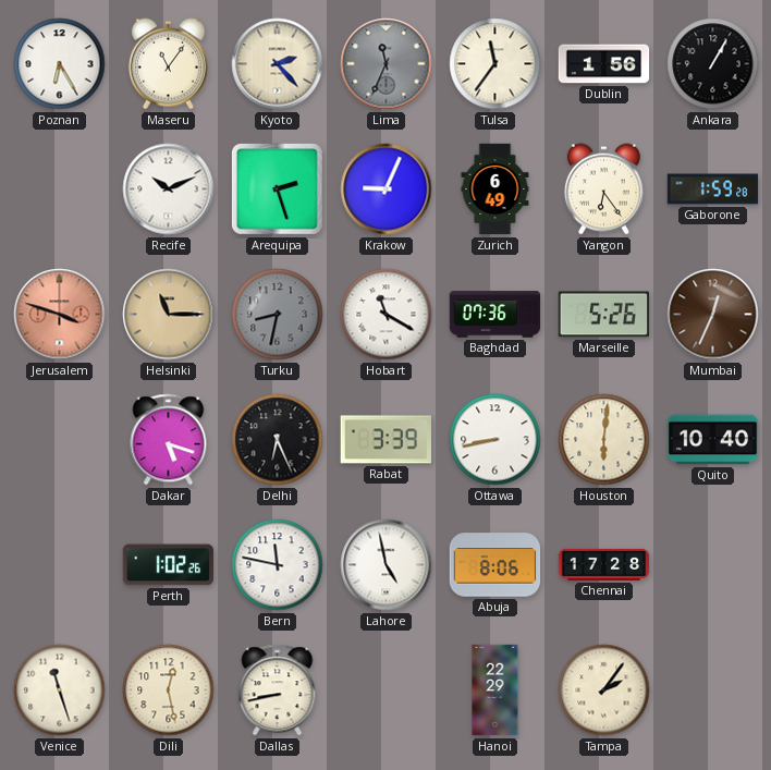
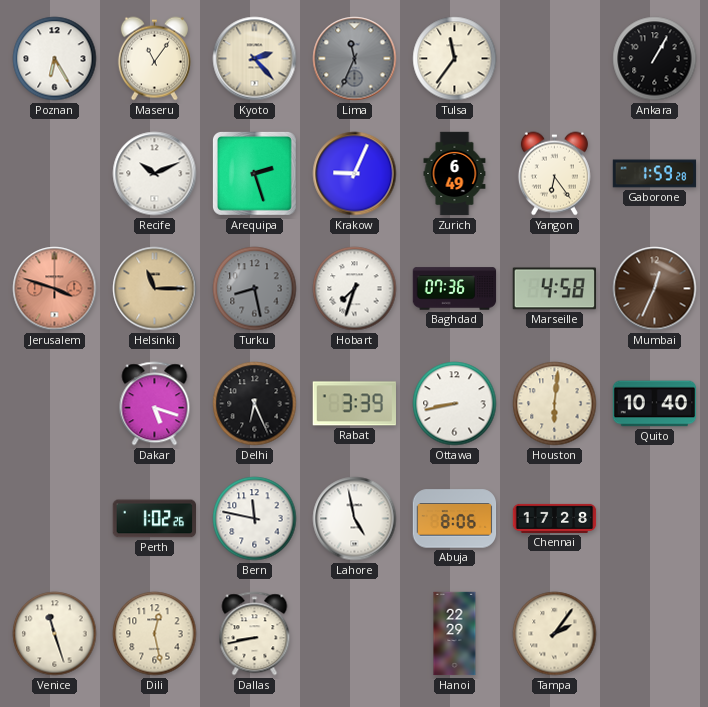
Dublin: 1:56 -> none
Turku: 8:32 -> 8:28
Hobart: 11:20 -> 7:33
Marseille: 5:26 -> 4:58
